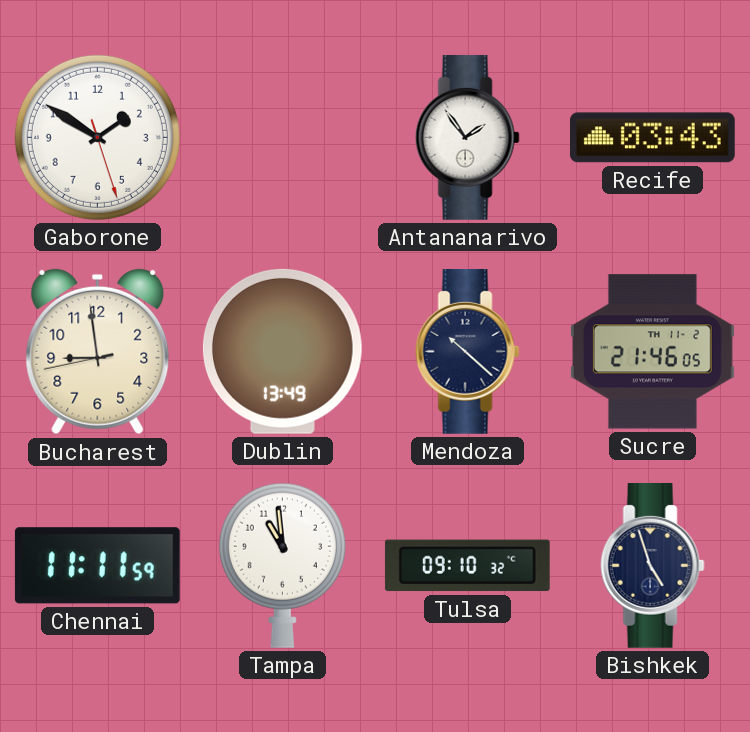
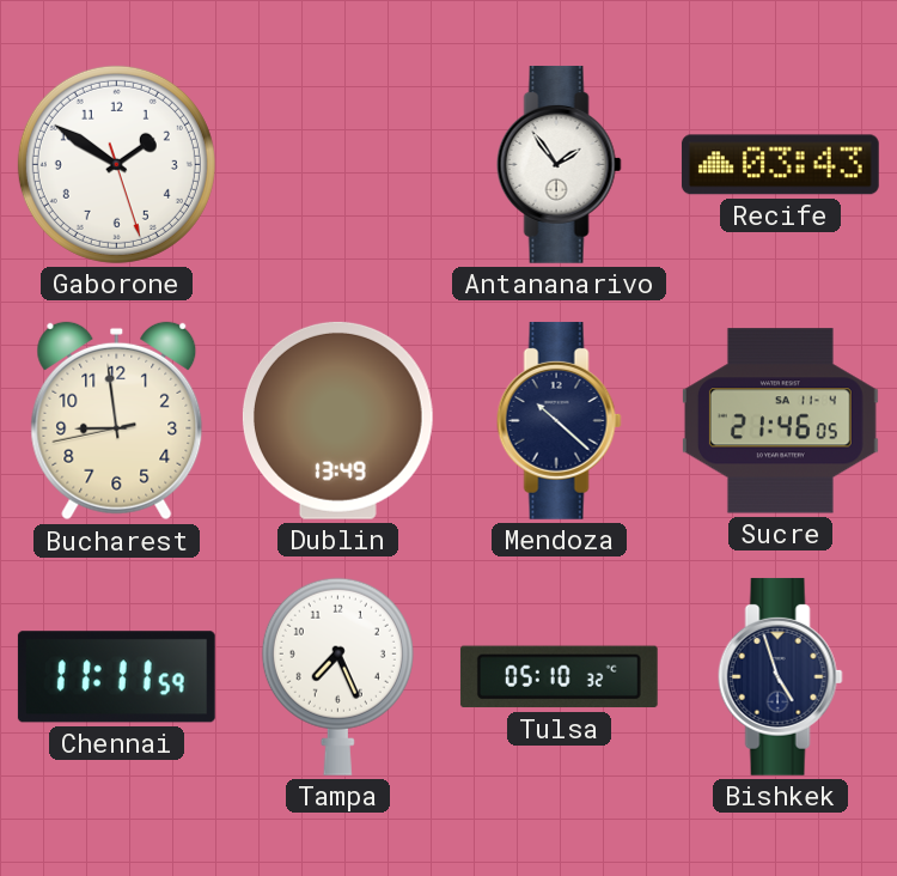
Sucre date: TH 11-2 -> SA 11-4
Tampa: 10:59 -> 7:26
Tulsa: 09:10 -> 05:10
